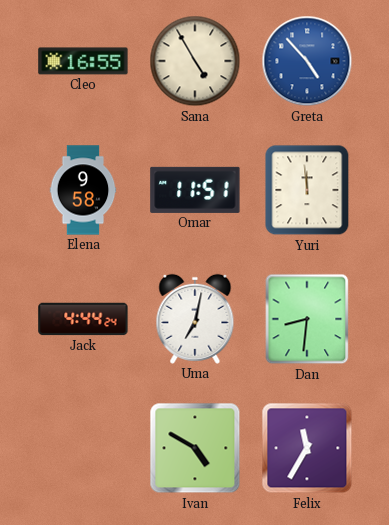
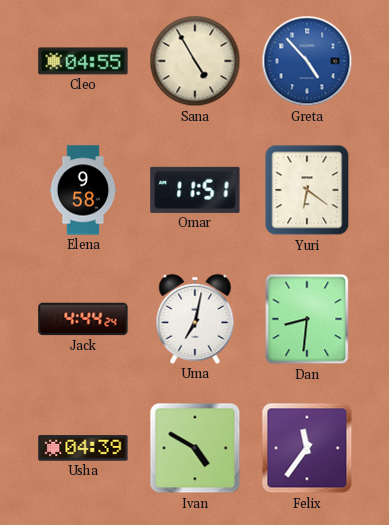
Cleo: 16:55 -> 04:55
Yuri: 11:59 -> 6:21
Usha: none -> 04:39
Felix: 11:35 -> 11:36
